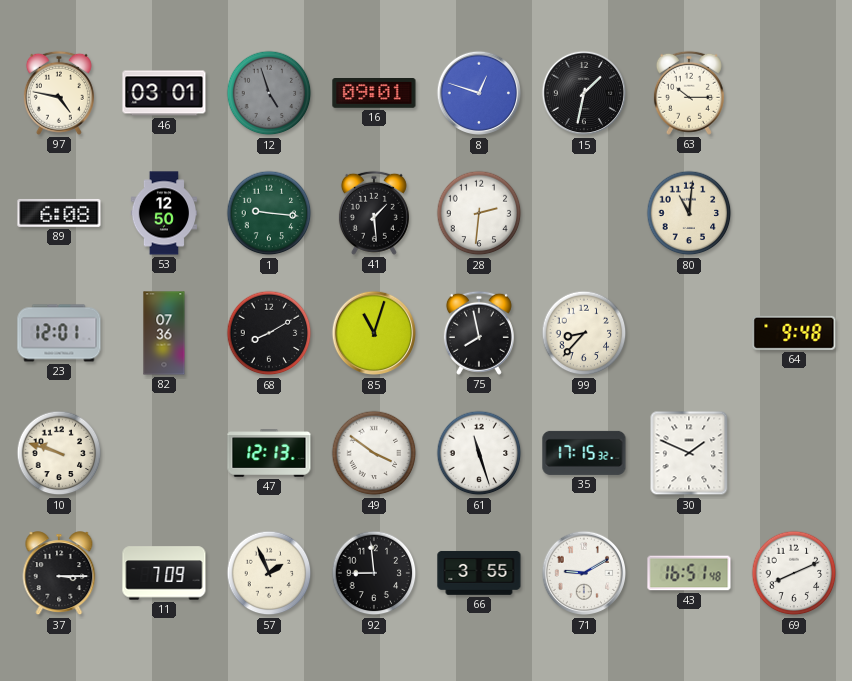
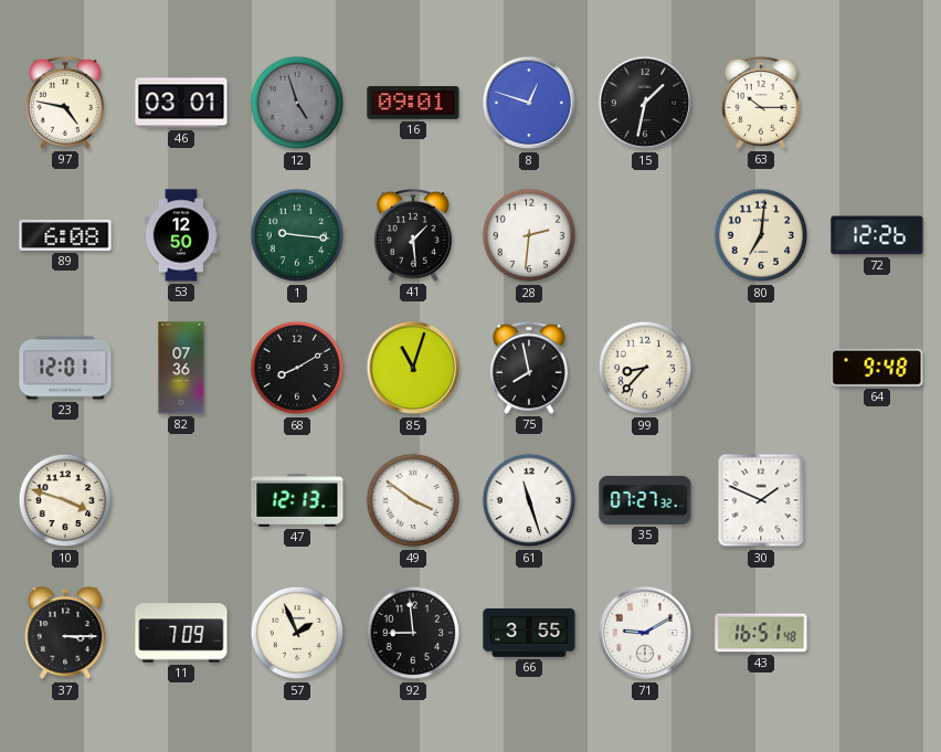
80: 11:01 -> 7:01
72: none -> 12:26
10: 9:48 -> 3:48
35: 17:15 -> 07:27
69: 8:11 -> none
